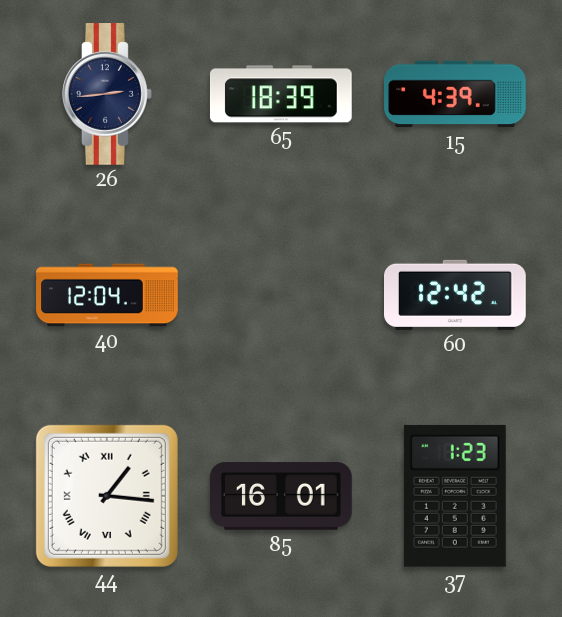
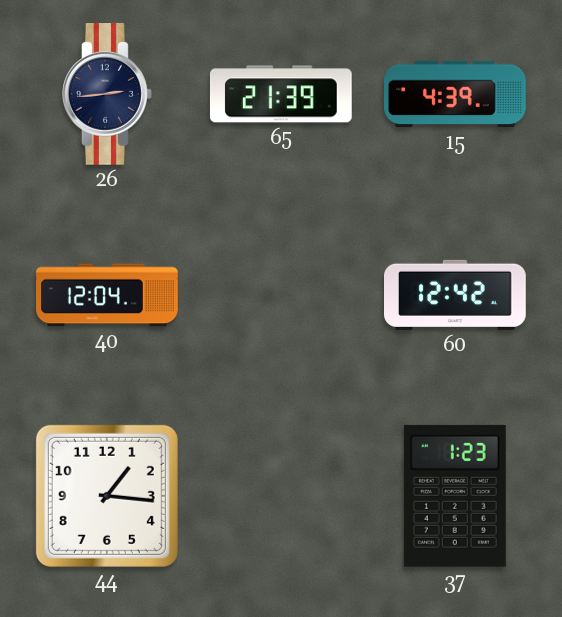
65: 18:39 -> 21:39
44 numerals: Roman -> Arabic
85: 16:01 -> none
